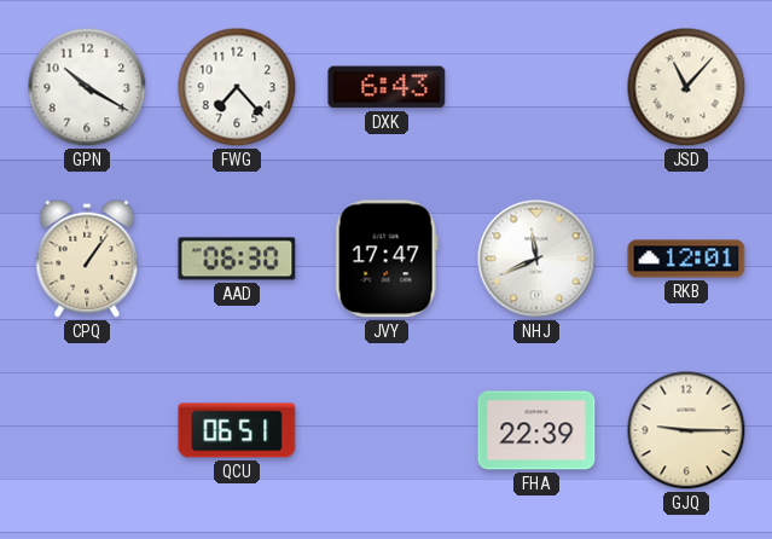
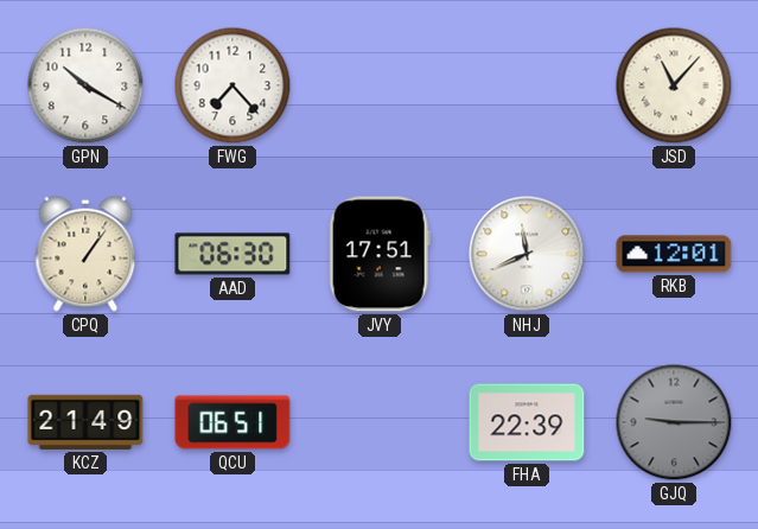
DXK: 6:43 -> none
JVY: 17:47 -> 17:51
KCZ: none -> 21:49
GJQ dial: cream -> grey
